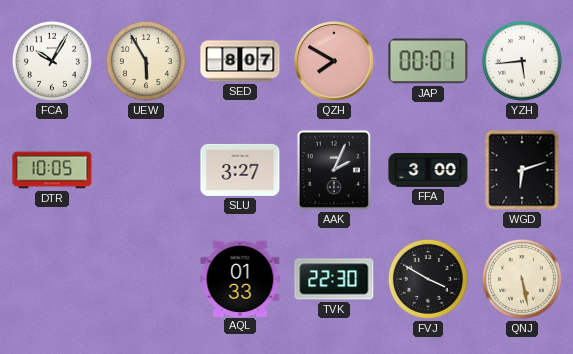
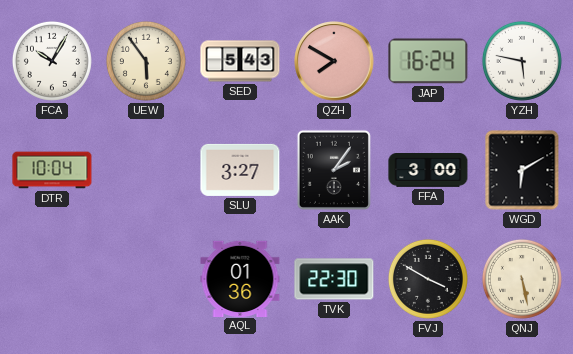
UEW: 5:55 -> 5:54
SED: 8:07 -> 5:43
JAP: 00:01 -> 16:24
YZH: 5:44 -> 5:47
DTR: 10:05 -> 10:04
AAK: 2:04 -> 2:06
WGD: 6:12 -> 6:10
AQL: 01:33 -> 01:36
